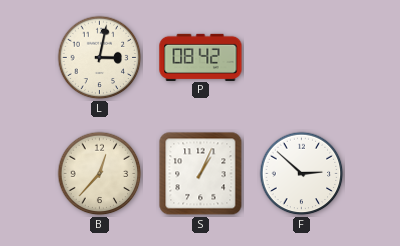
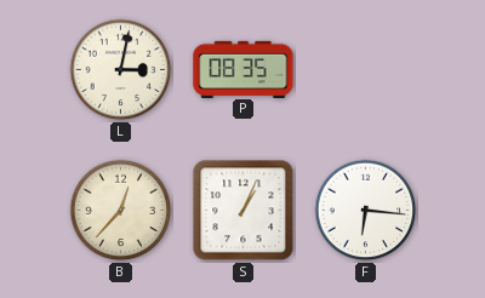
P: 08:42 -> 08:35
F: 2:52 -> 6:16
